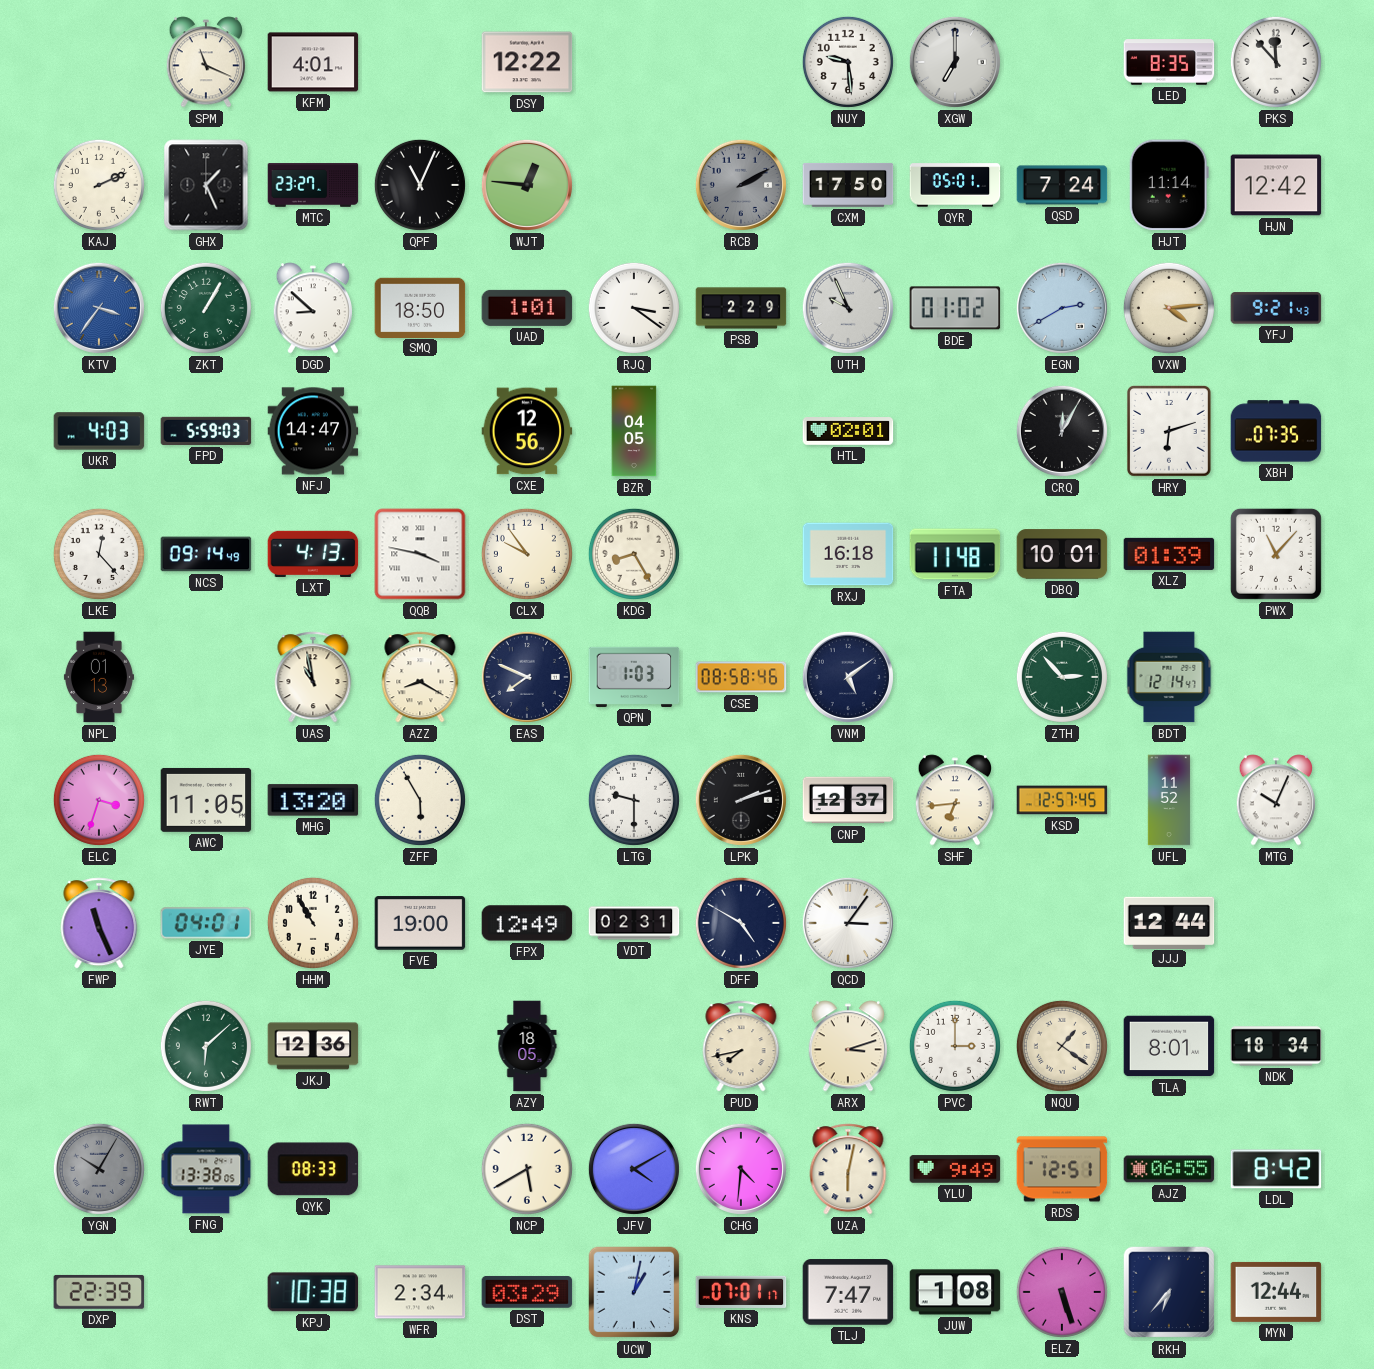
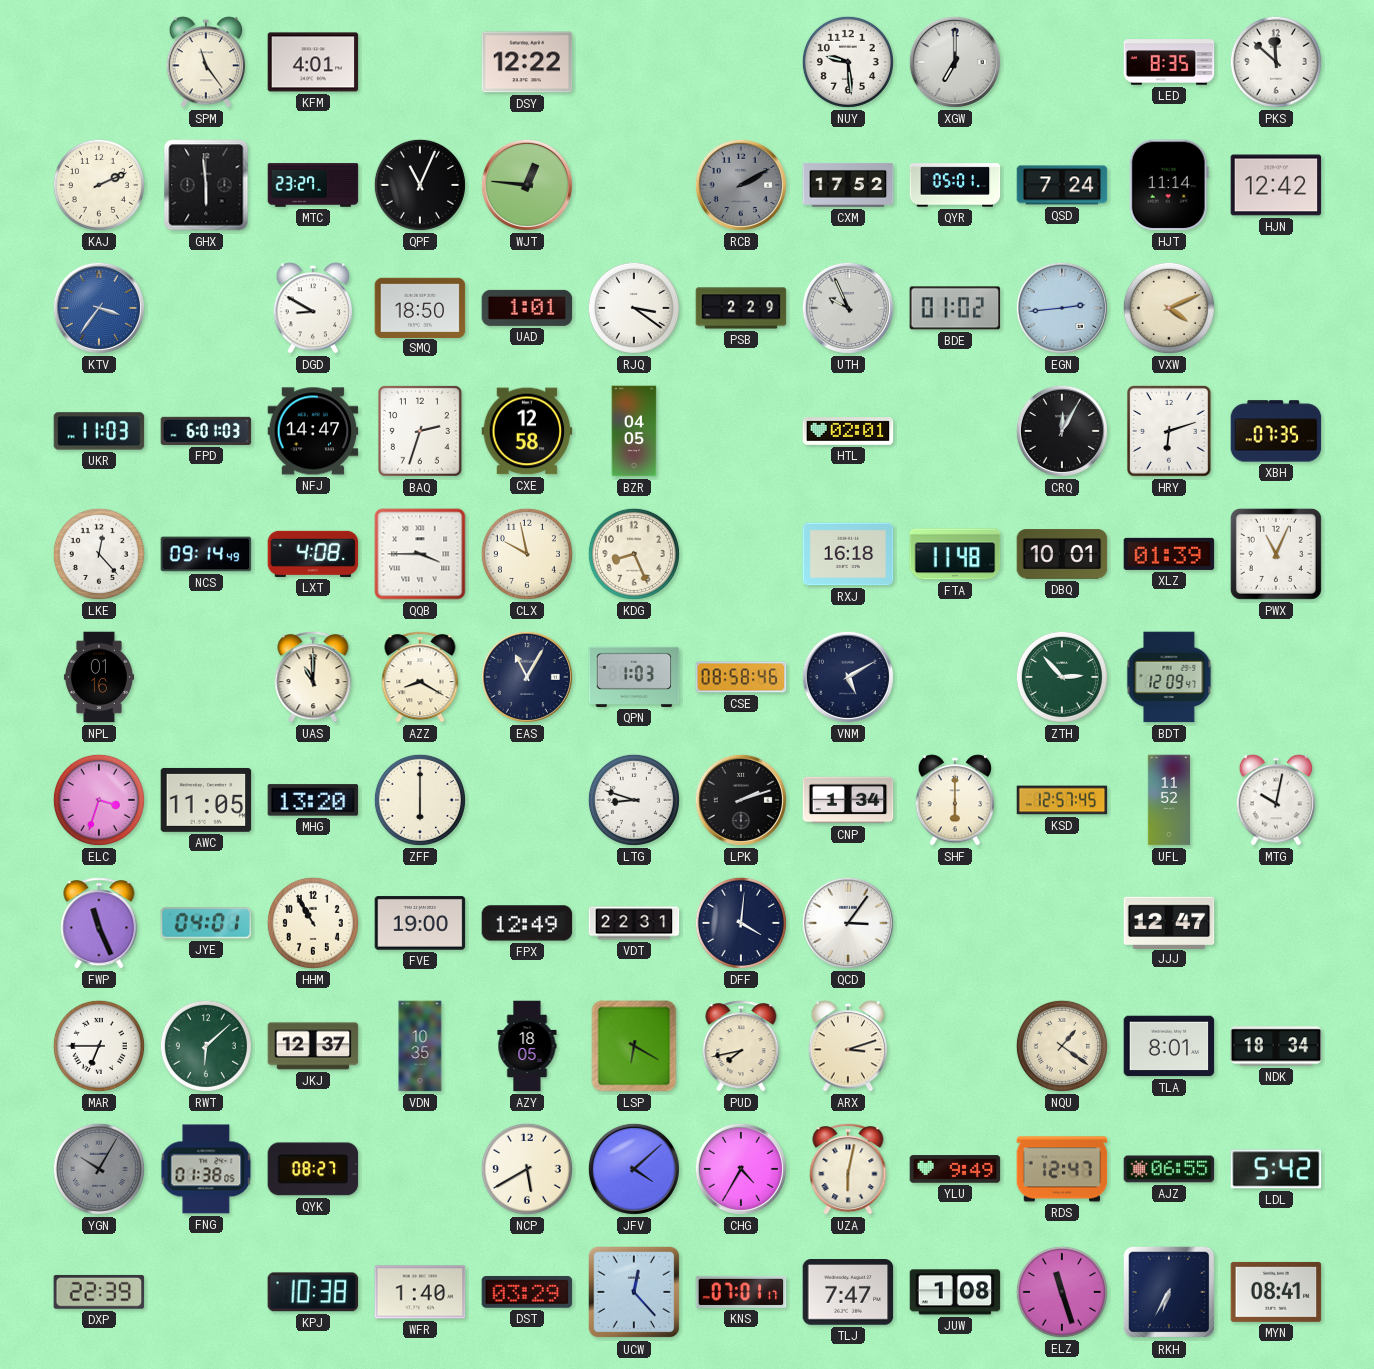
SPM: 11:19 -> 11:24
PKS: 11:53 -> 11:52
GHX: 1:26 -> 5:59
CXM: 17:50 -> 17:52
ZKT: 1:05 -> none
DGD: 8:52 -> 8:50
EGN: 2:40 -> 2:44
VXW: 4:14 -> 4:11
YFJ: 9:21 -> none
UKR: 4:03 -> 11:03
FPD: 5:59 -> 6:01
BAQ: none -> 2:33
CXE: 12:56 -> 12:58
LXT: 4:13 -> 4:08
QQB: 3:47 -> 3:45
CLX: 9:54 -> 9:58
KDG: 8:25 -> 8:26
PWX: 11:07 -> 11:04
NPL: 01:13 -> 01:16
UAS: 10:58 -> 11:00
EAS: 7:49 -> 11:05
VNM: 5:09 -> 5:10
BDT: 12:14 -> 12:09
ZFF: 5:55 -> 6:00
LTG: 9:30 -> 8:48
CNP: 12:37 -> 1:34
SHF: 6:44 -> 6:00
MTG: 10:04 -> 10:02
VDT: 02:31 -> 22:31
DFF: 4:50 -> 4:01
JJJ: 12:44 -> 12:47
MAR: none -> 6:45
JKJ: 12:36 -> 12:37
VDN: none -> 10:35
LSP: none -> 6:20
PVC: 3:00 -> none
FNG: 13:38 -> 01:38
QYK: 08:33 -> 08:27
JFV: 4:10 -> 4:08
CHG: 4:31 -> 4:35
RDS: 12:51 -> 12:47
LDL: 8:42 -> 5:42
WFR: 2:34 -> 1:40
UCW: 1:02 -> 12:23
ELZ: 5:27 -> 11:27
RKH: 6:37 -> 6:35
MYN: 12:44 -> 08:41
